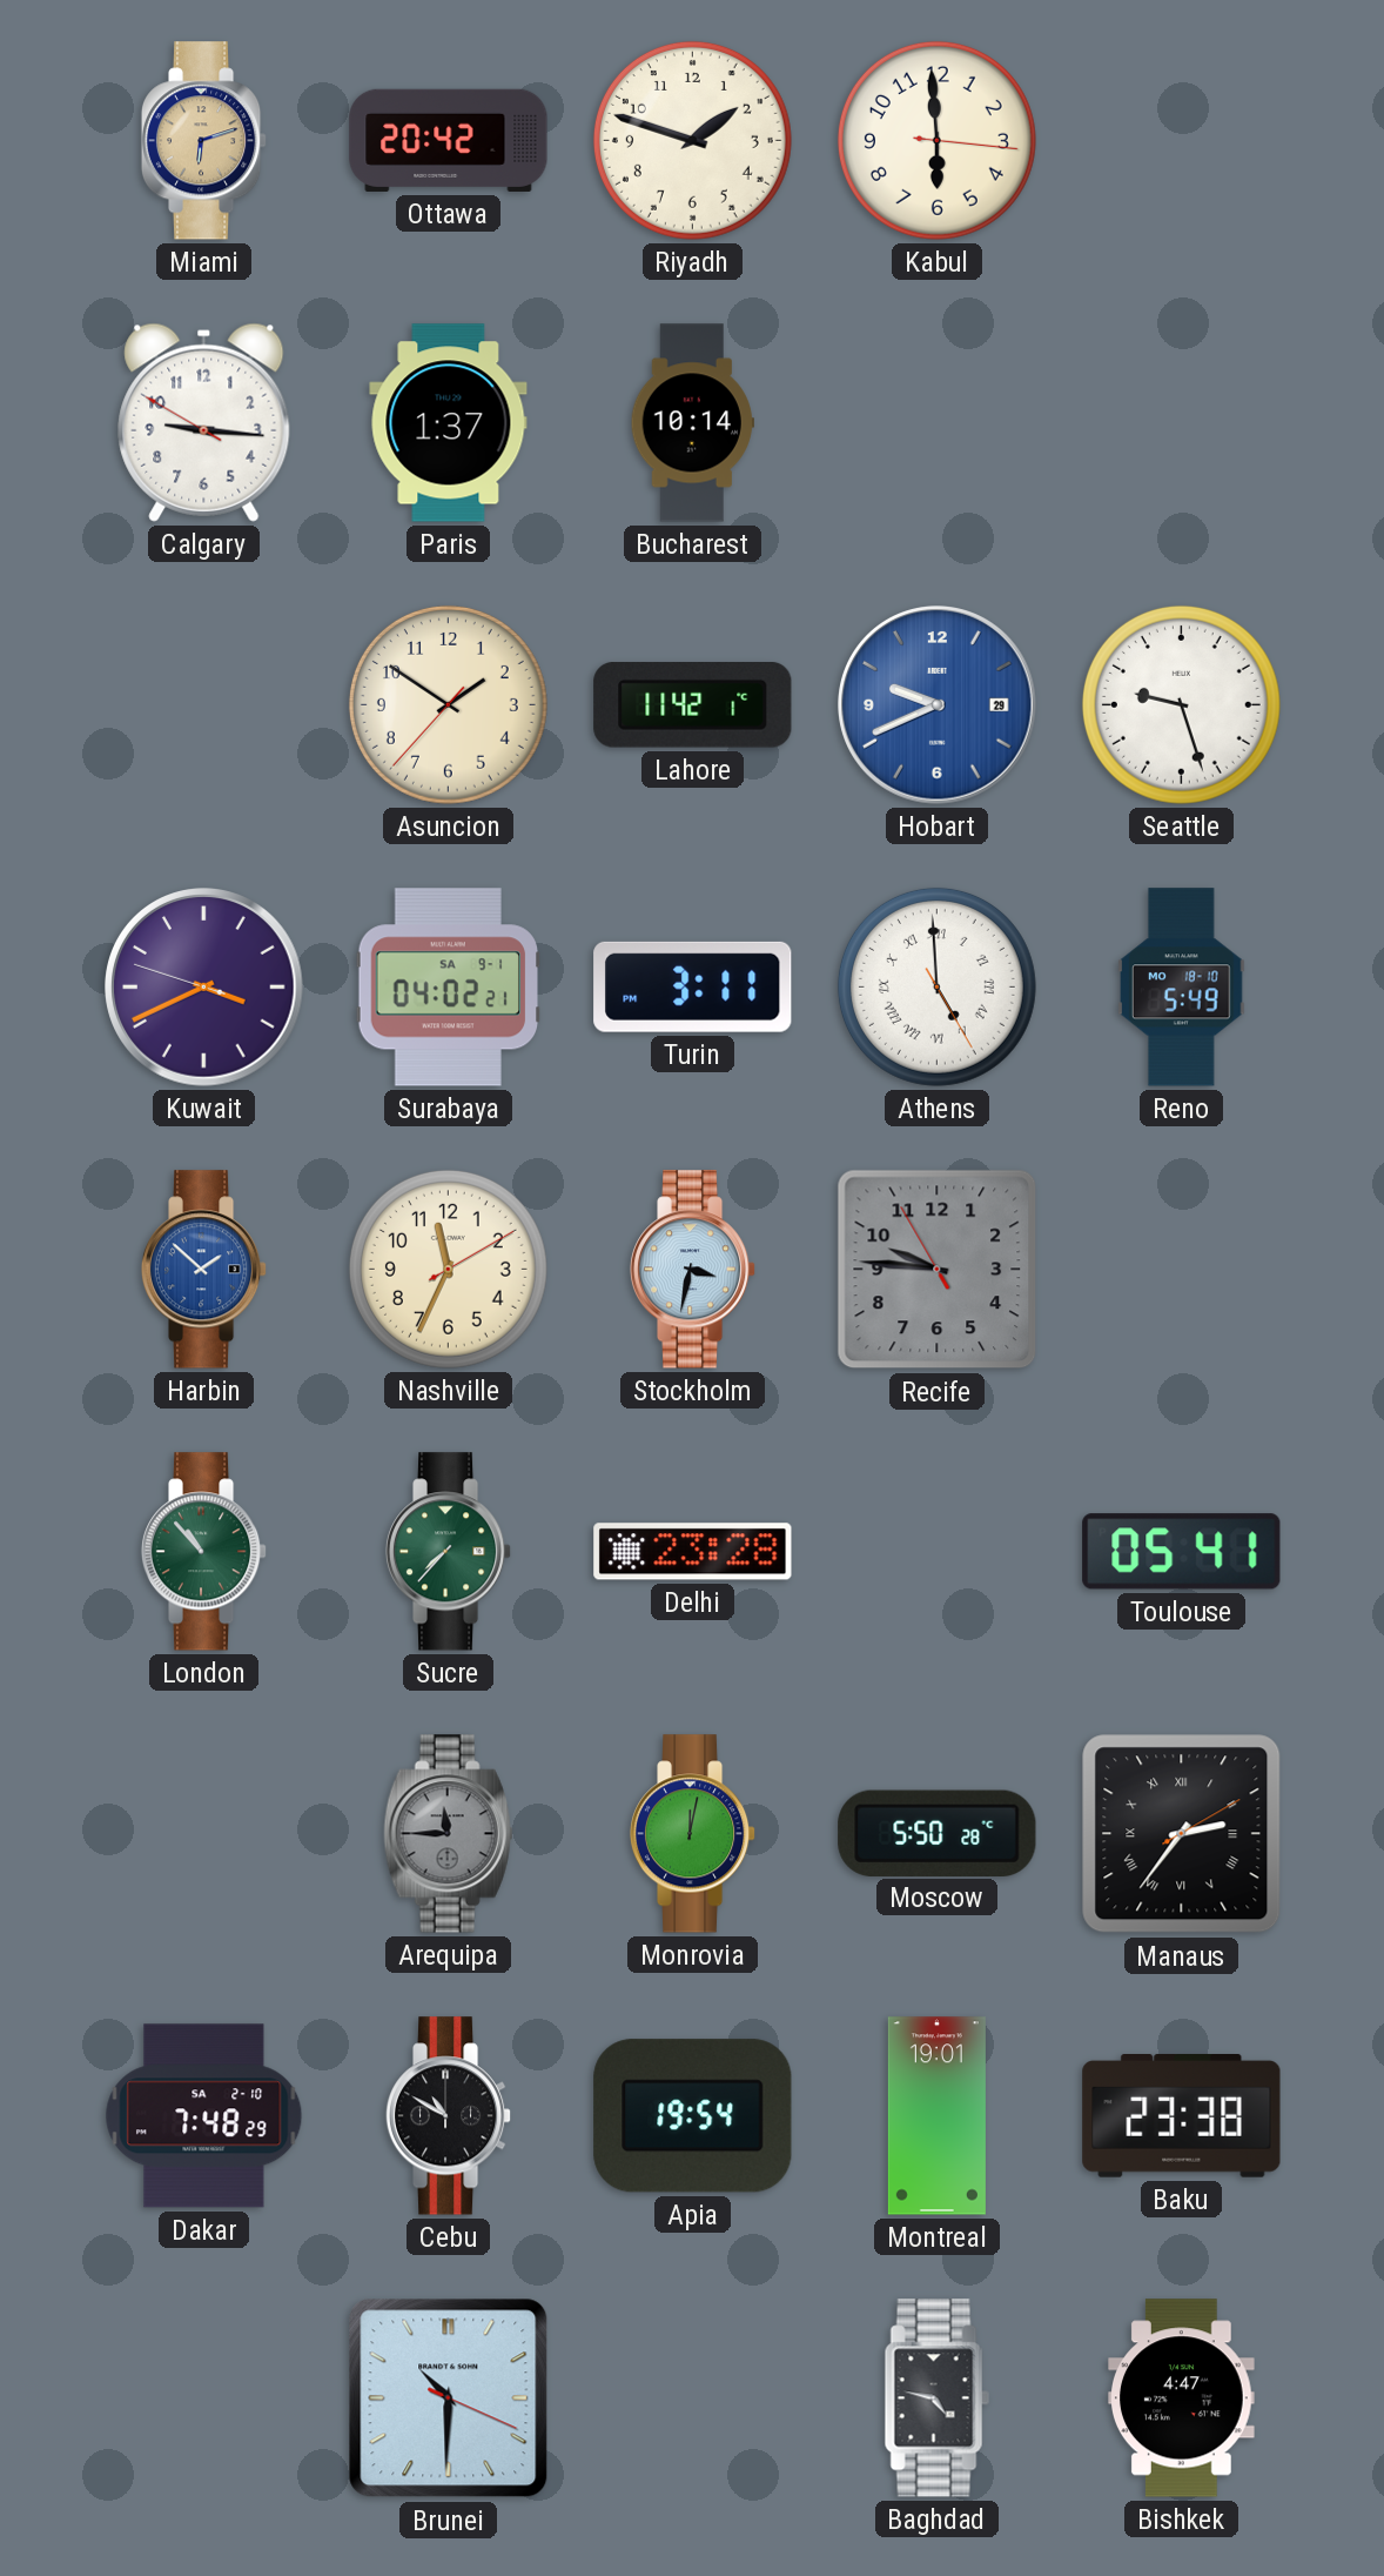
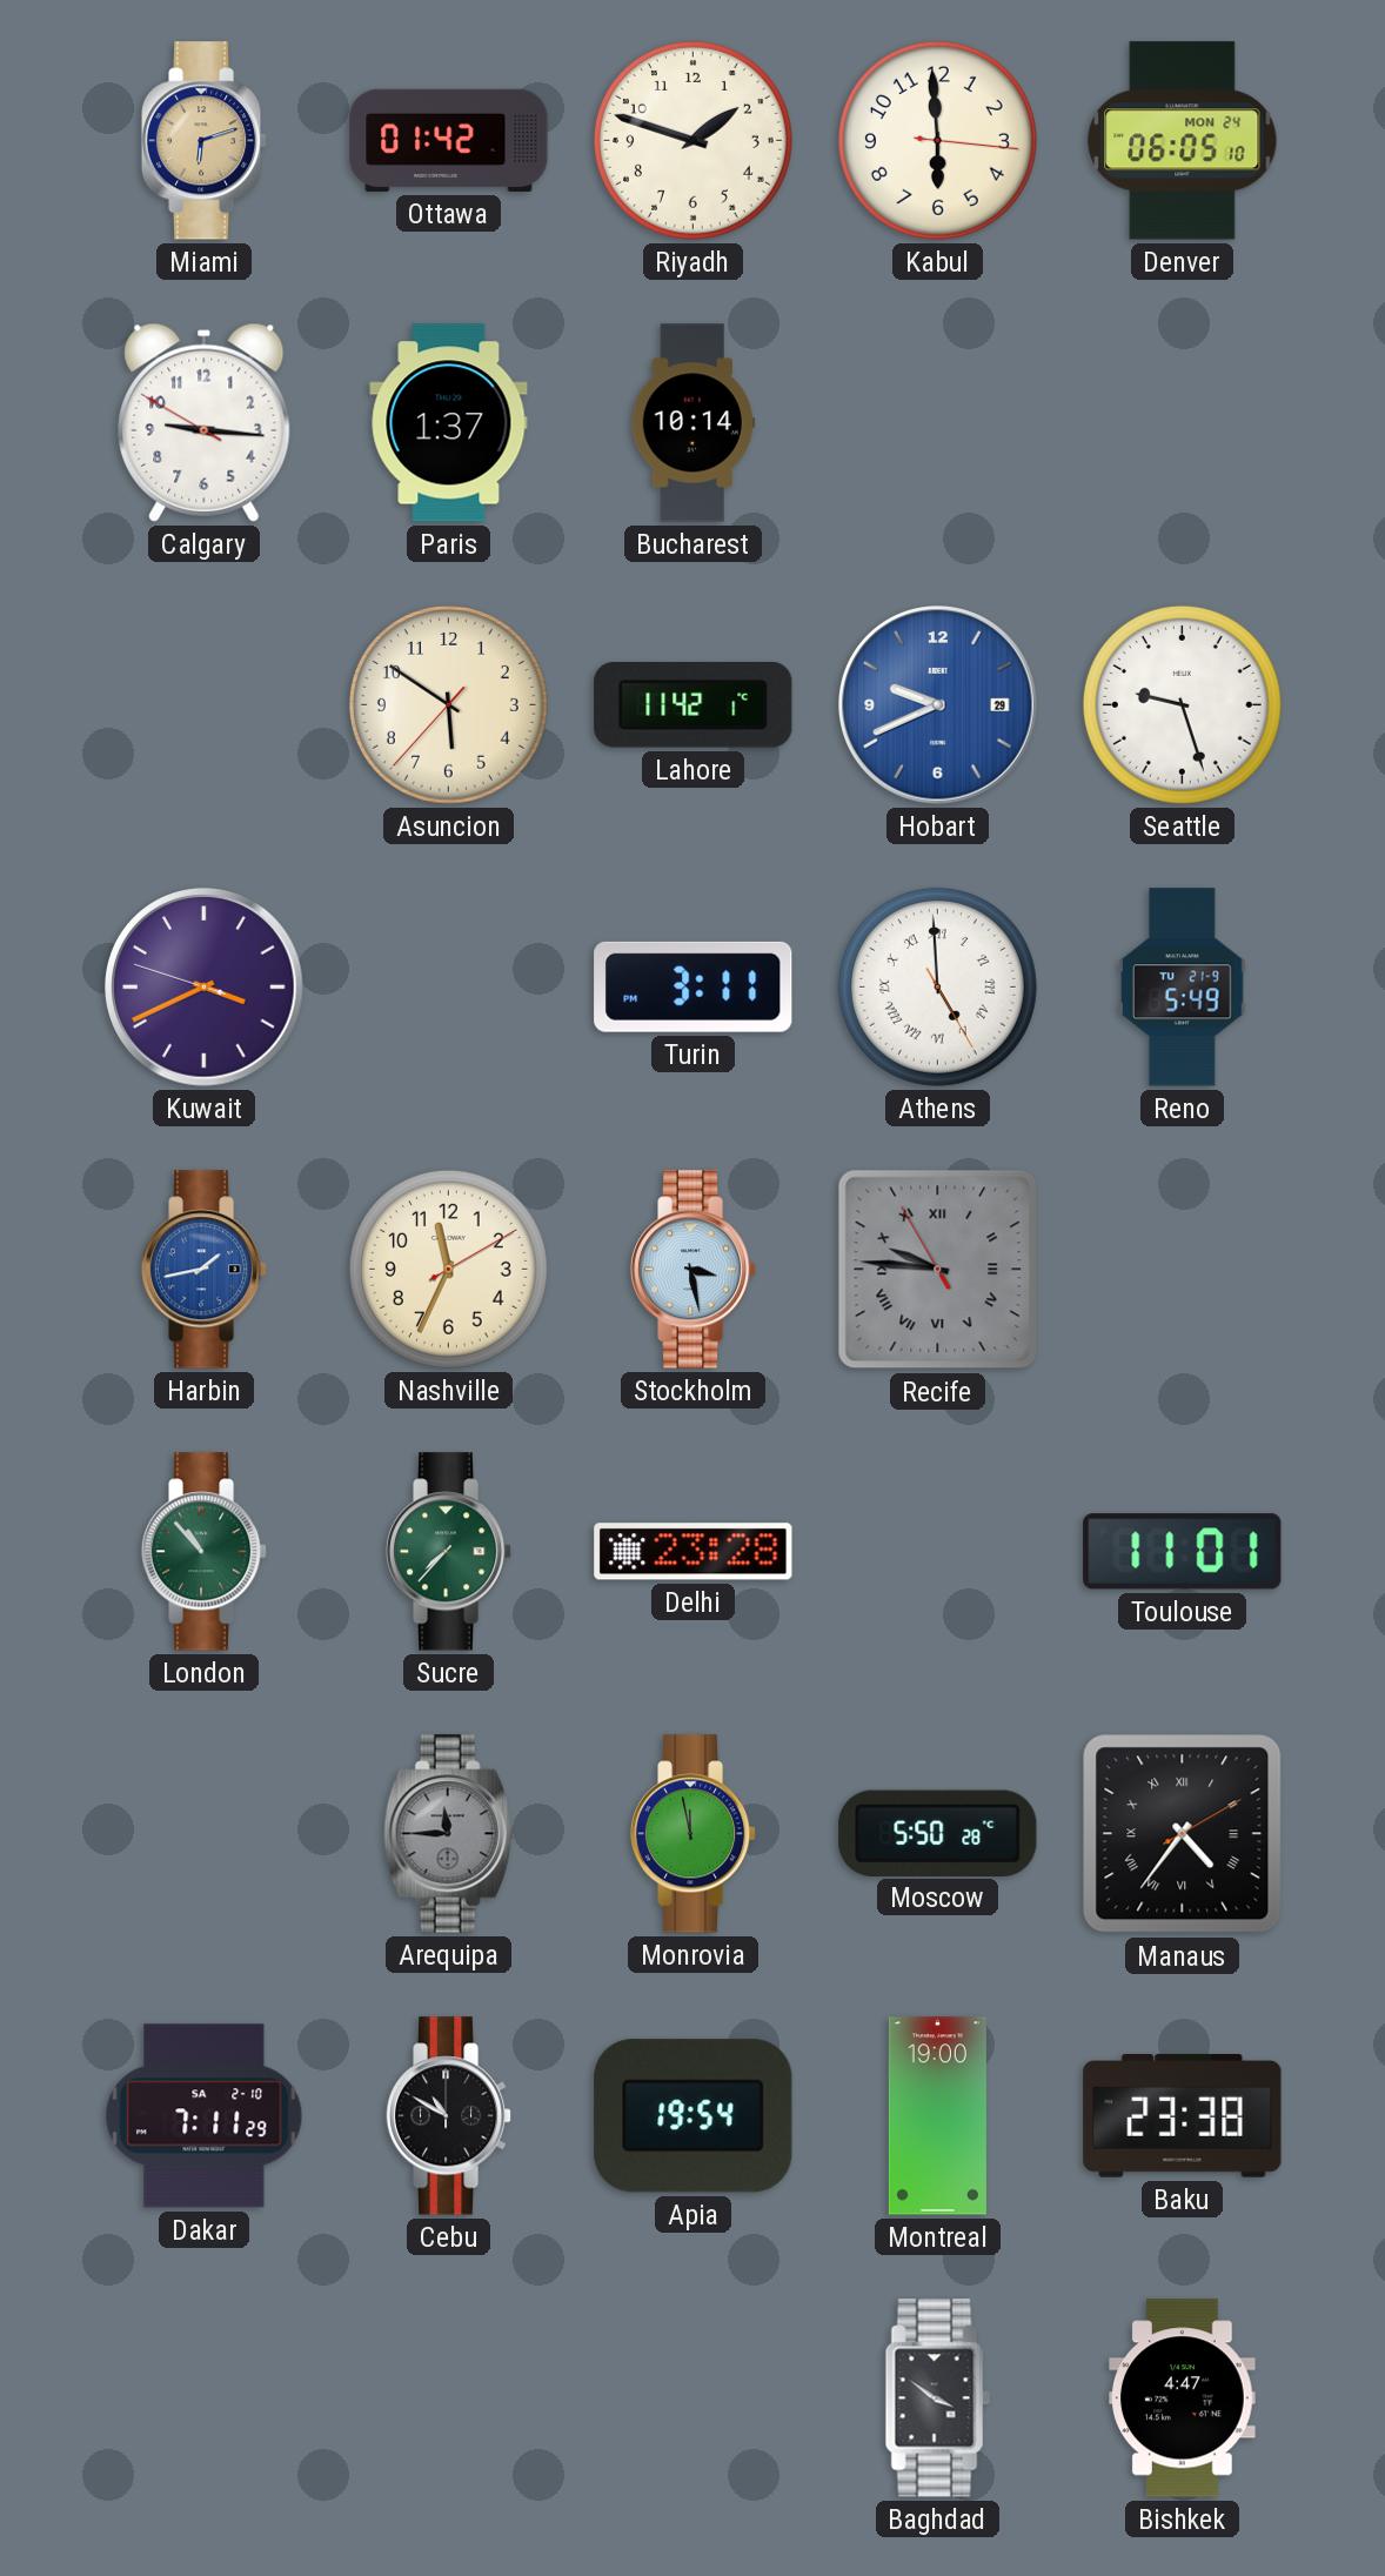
Ottawa: 20:42 -> 01:42
Denver: none -> 06:05
Asuncion: 1:50 -> 5:50
Surabaya: 04:02 -> none
Reno date: MO 18-10 -> TU 21-9
Harbin: 1:52 -> 1:43
Stockholm: 3:32 -> 3:28
Recife numerals: Arabic -> Roman
Toulouse: 05:41 -> 11:01
Monrovia: 12:02 -> 11:58
Manaus: 2:36 -> 4:36
Dakar: 7:48 -> 7:11
Montreal: 19:01 -> 19:00
Brunei: 10:30 -> none
Baghdad: 4:47 -> 3:51
